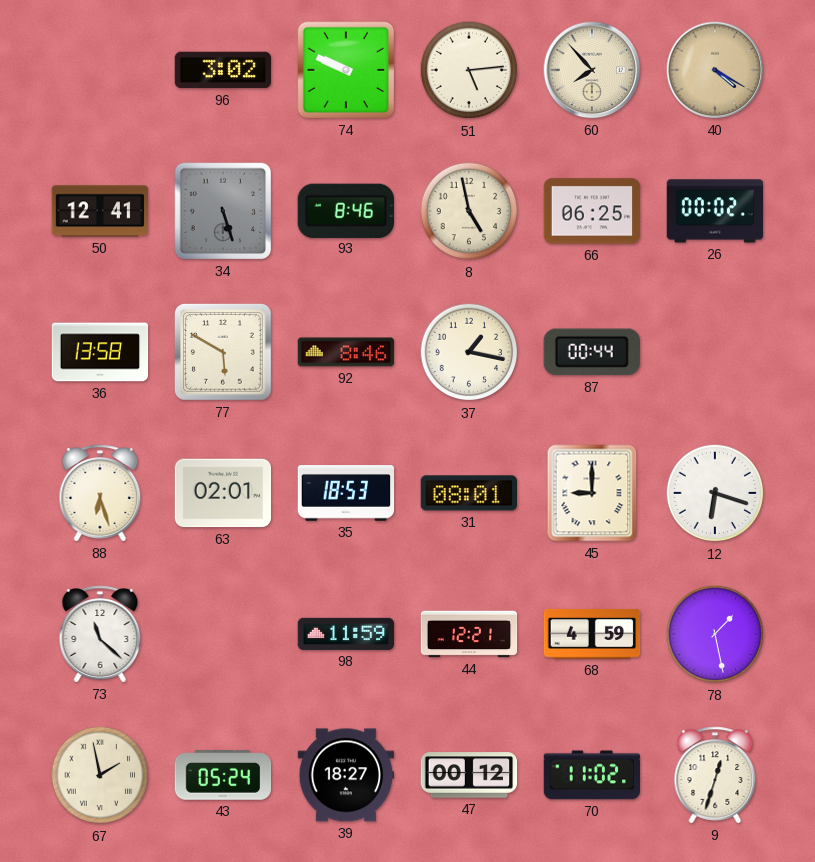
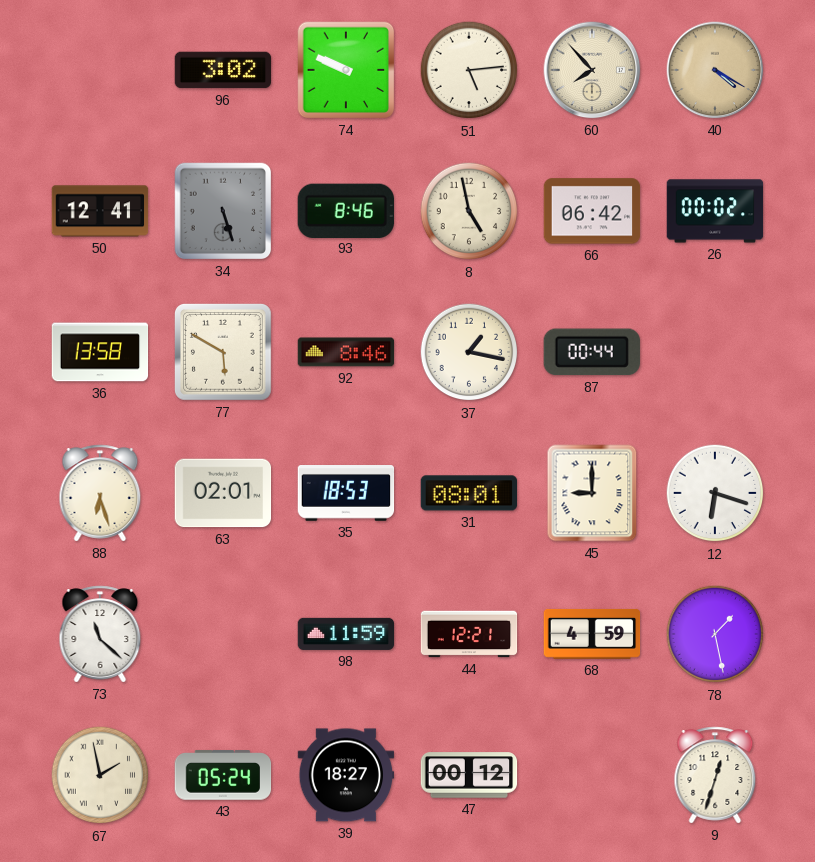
66: 06:25 -> 06:42
70: 11:02 -> none
